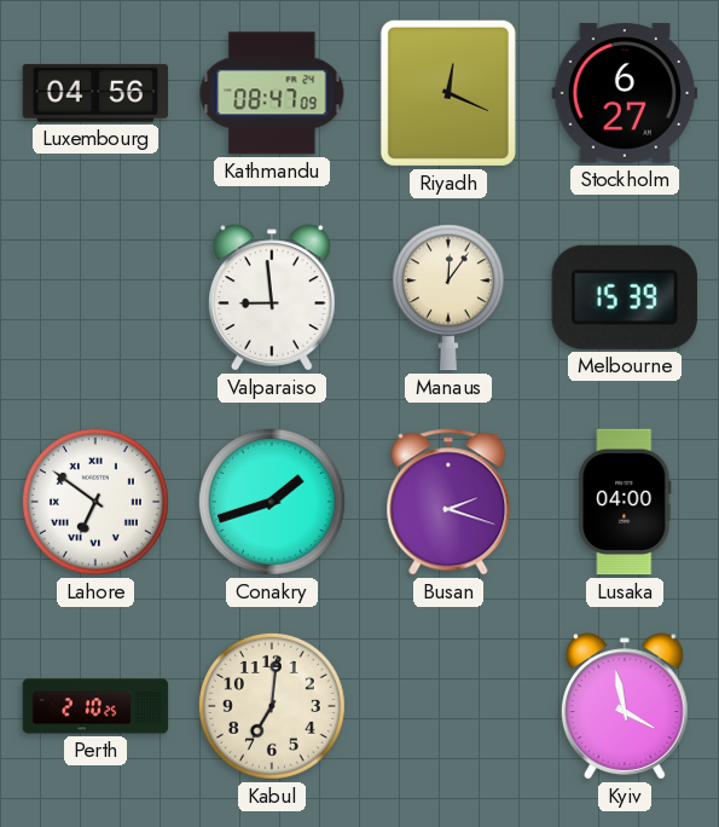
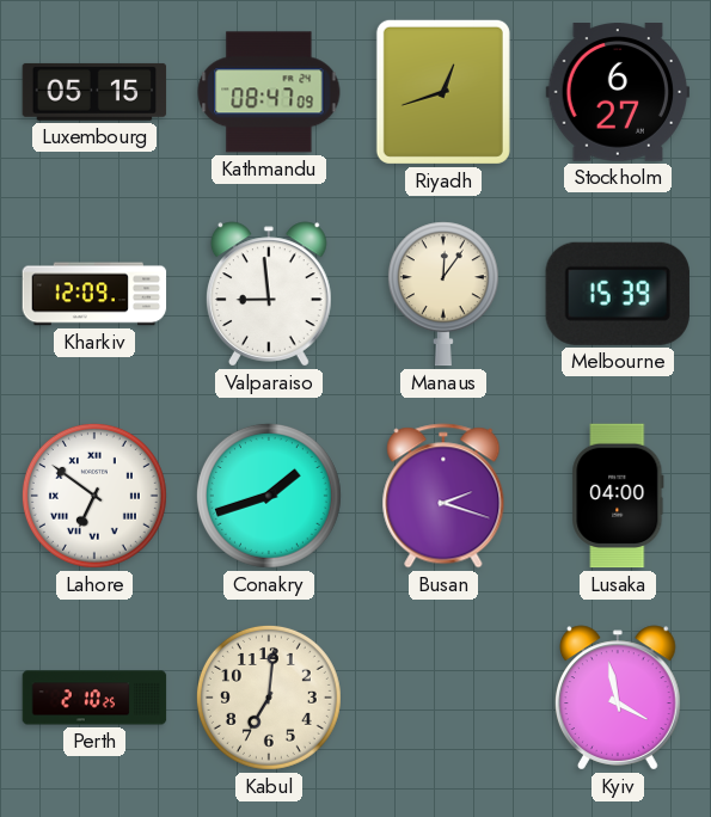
Luxembourg: 04:56 -> 05:15
Riyadh: 12:19 -> 12:42
Kharkiv: none -> 12:09
